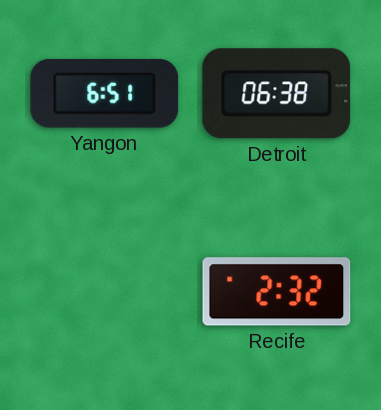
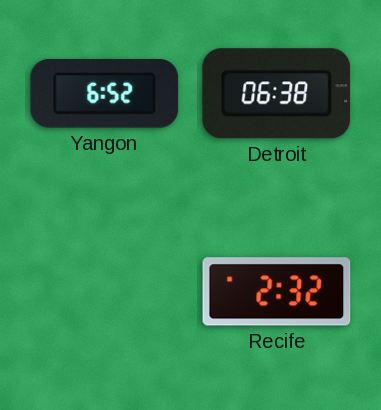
Yangon: 6:51 -> 6:52
